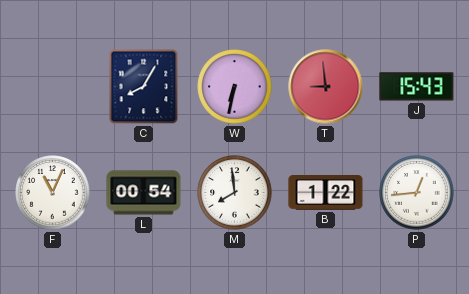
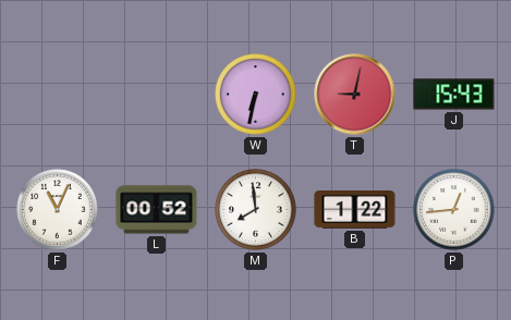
C: 8:05 -> none
T: 8:59 -> 9:02
L: 00:54 -> 00:52
